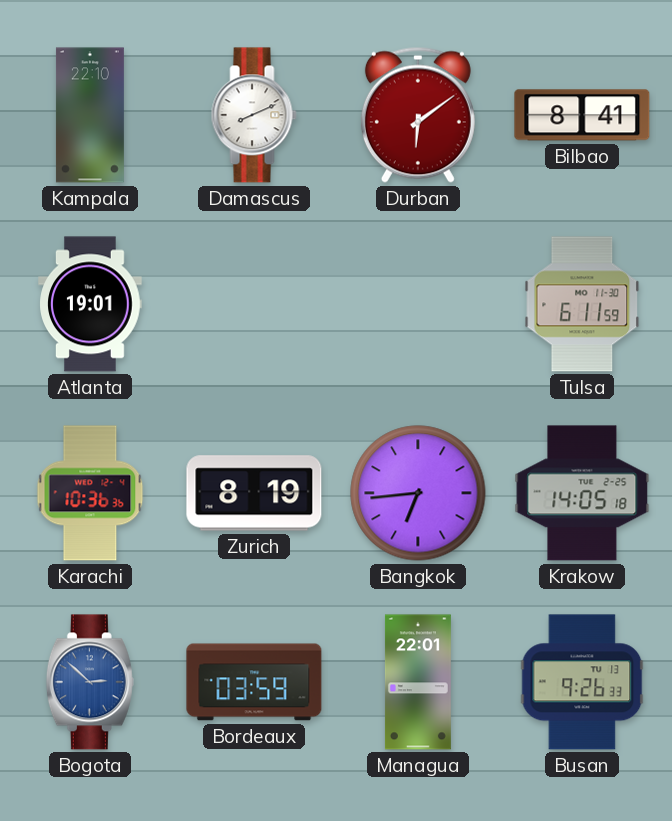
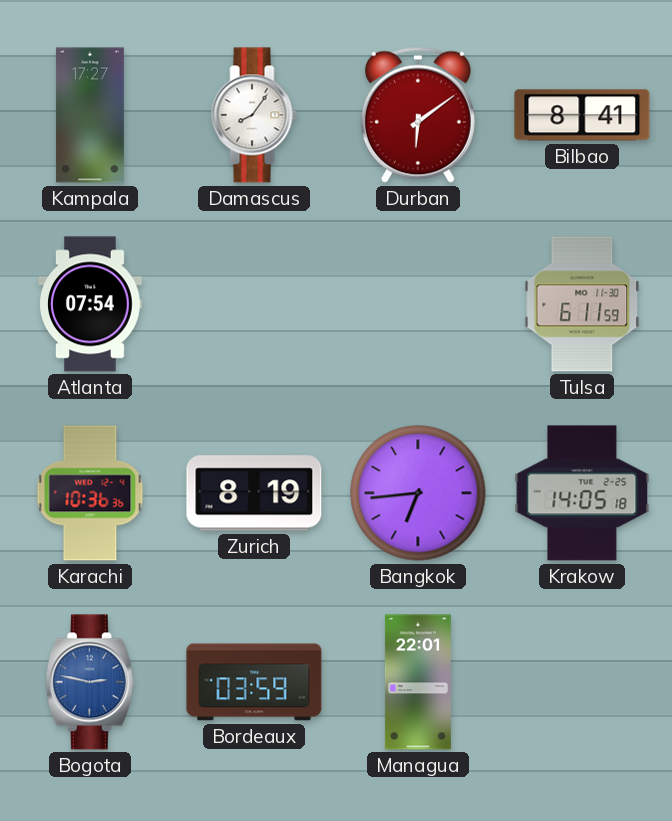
Kampala: 22:10 -> 17:27
Damascus: 8:11 -> 8:06
Atlanta: 19:01 -> 07:54
Bogota: 2:52 -> 2:47
Busan: 9:26 -> none
